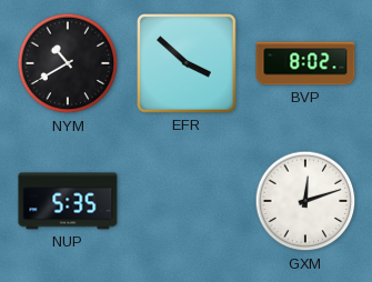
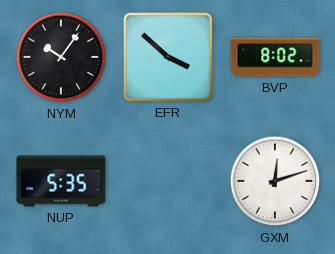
NYM: 10:40 -> 10:06
